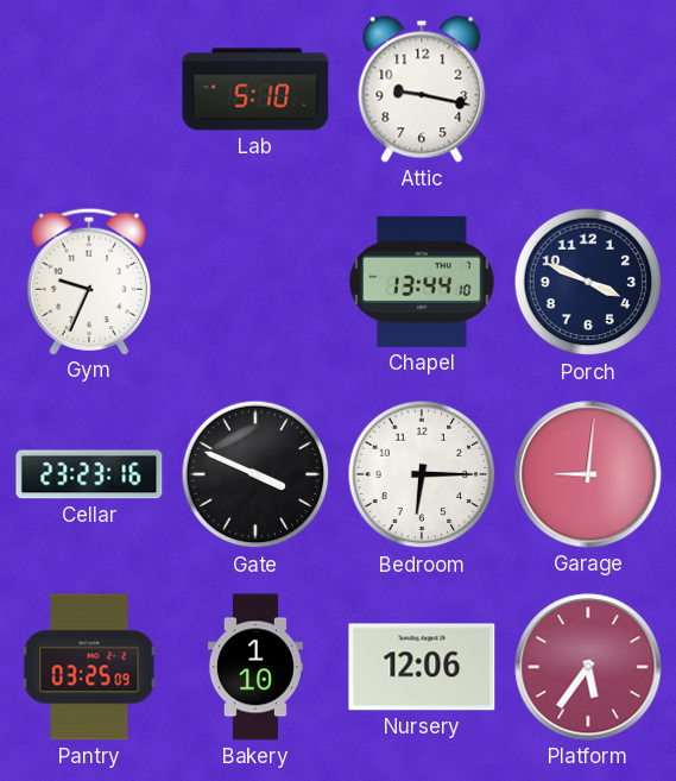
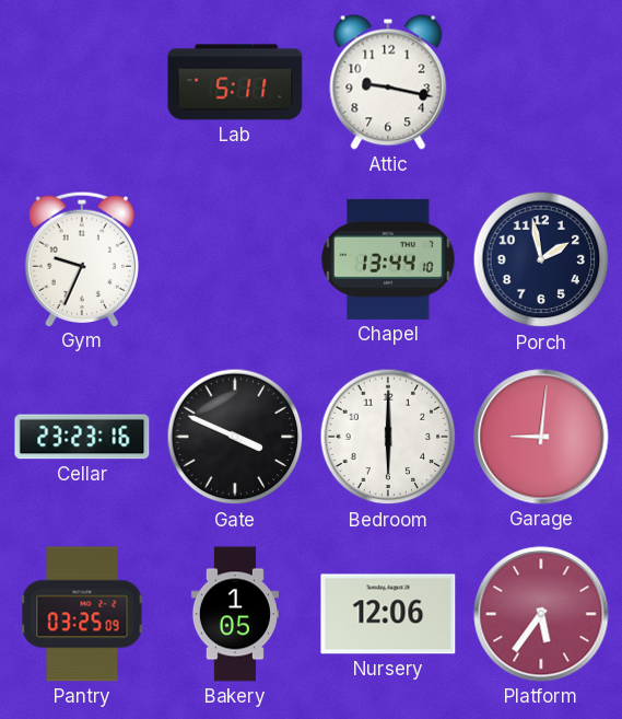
Lab: 5:10 -> 5:11
Porch: 3:49 -> 1:58
Bedroom: 6:15 -> 6:00
Bakery: 1:10 -> 1:05
